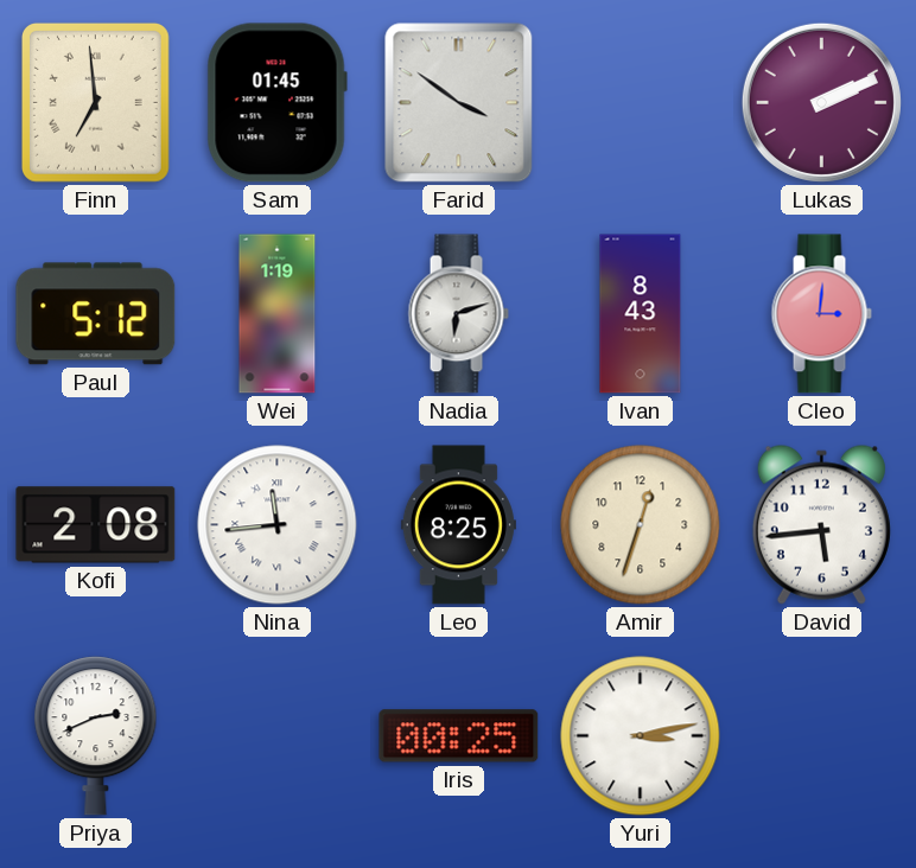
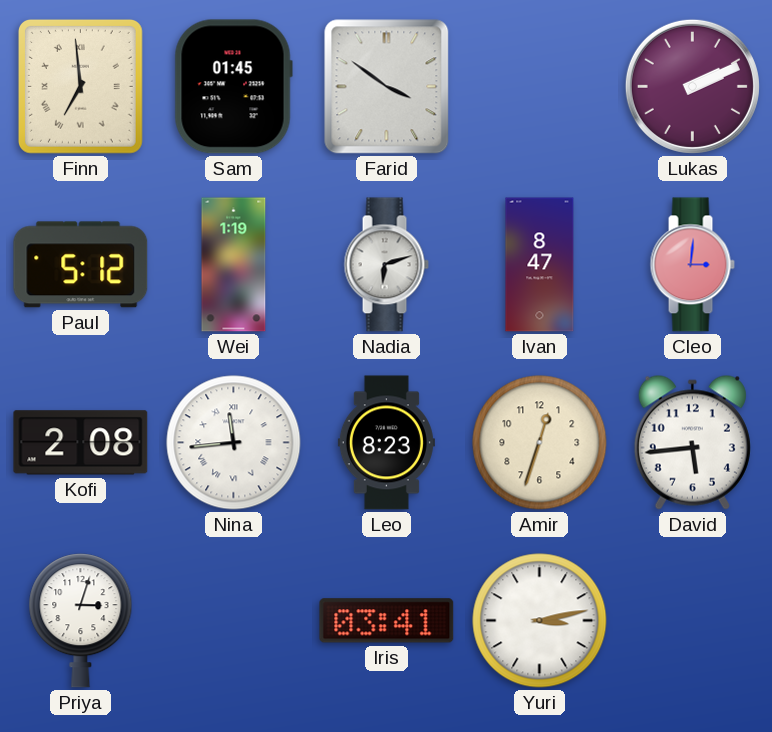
Ivan: 8:43 -> 8:47
Leo: 8:25 -> 8:23
Priya: 2:41 -> 3:03
Iris: 00:25 -> 03:41
